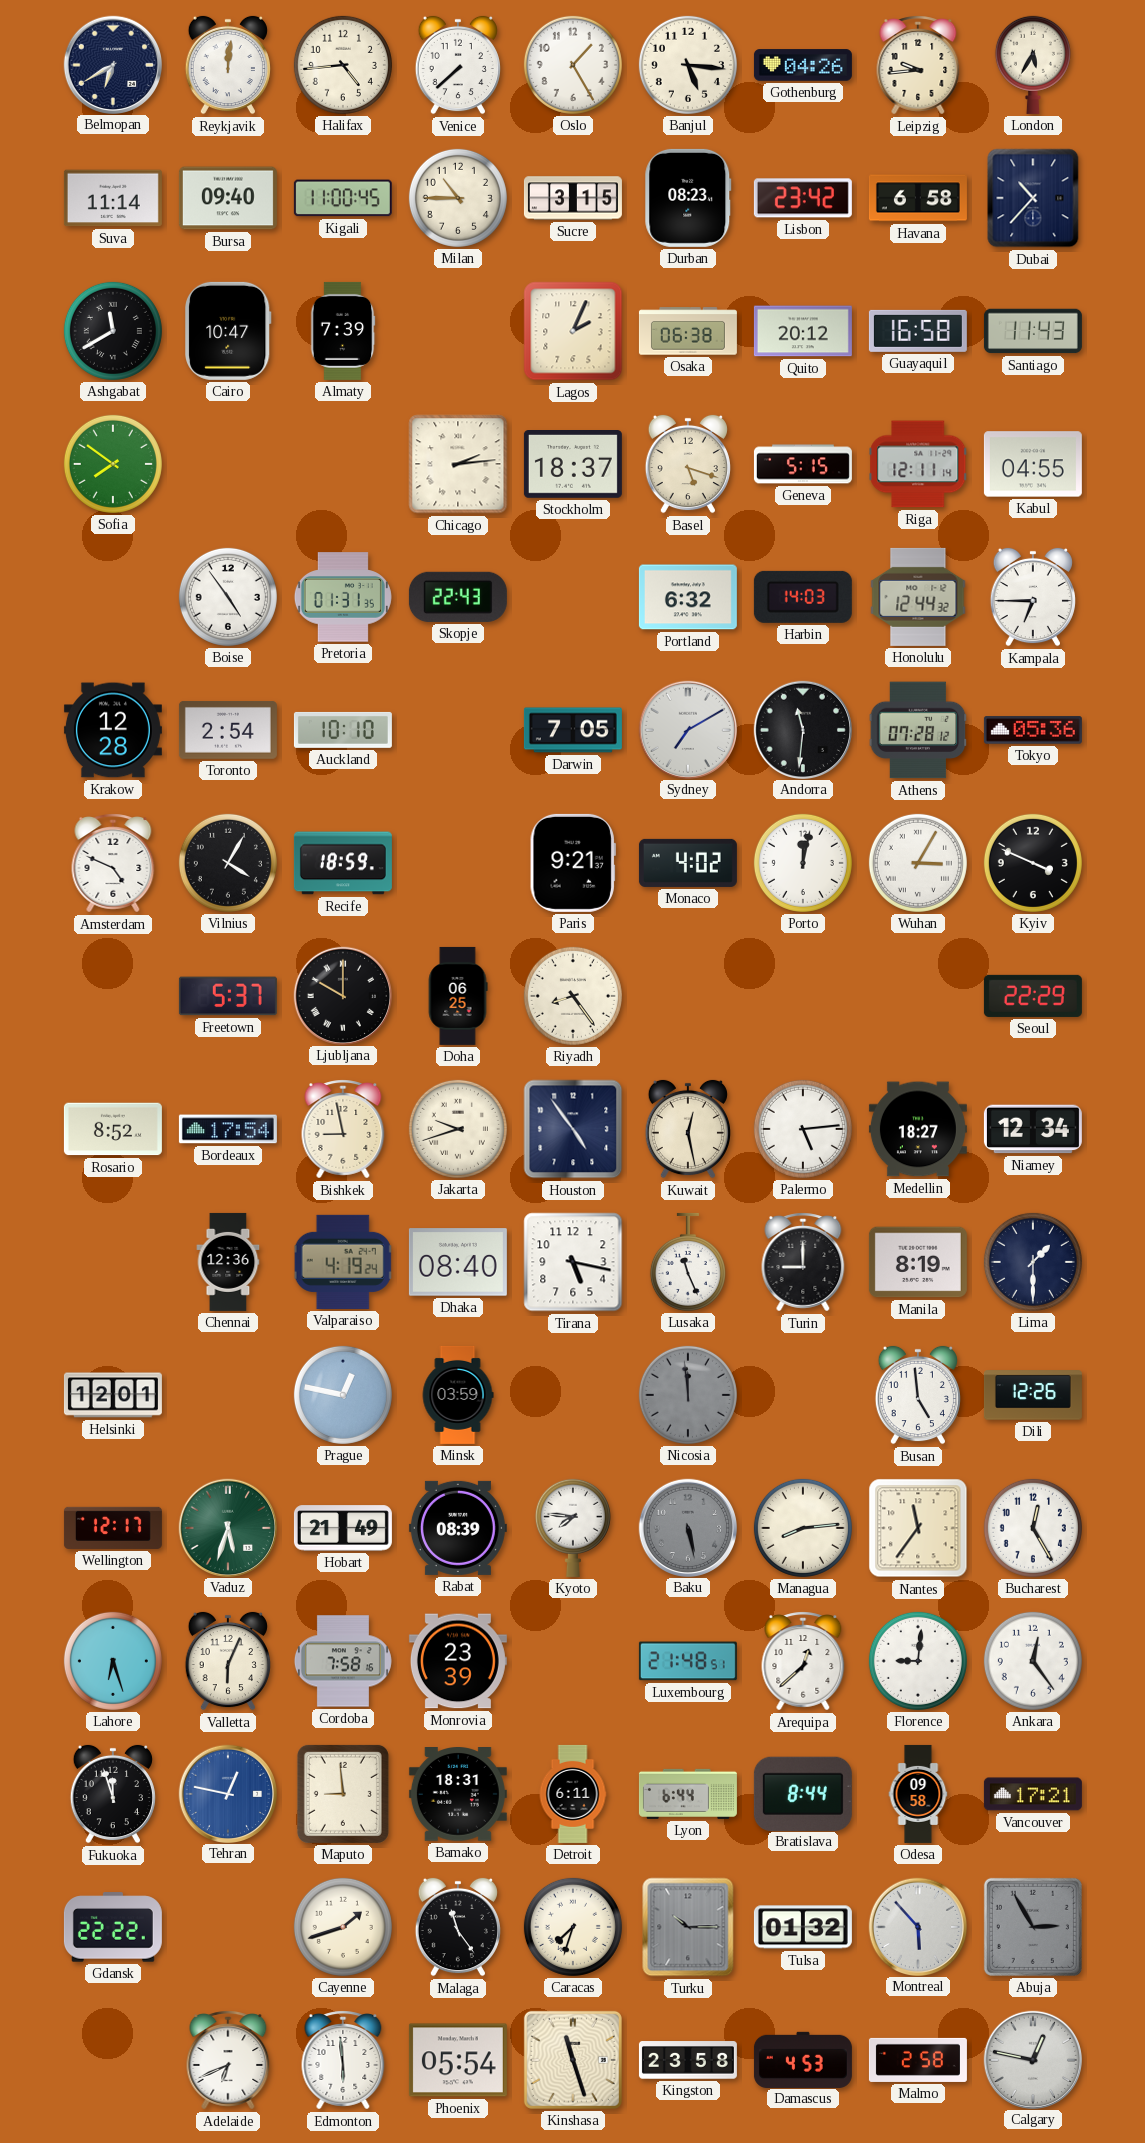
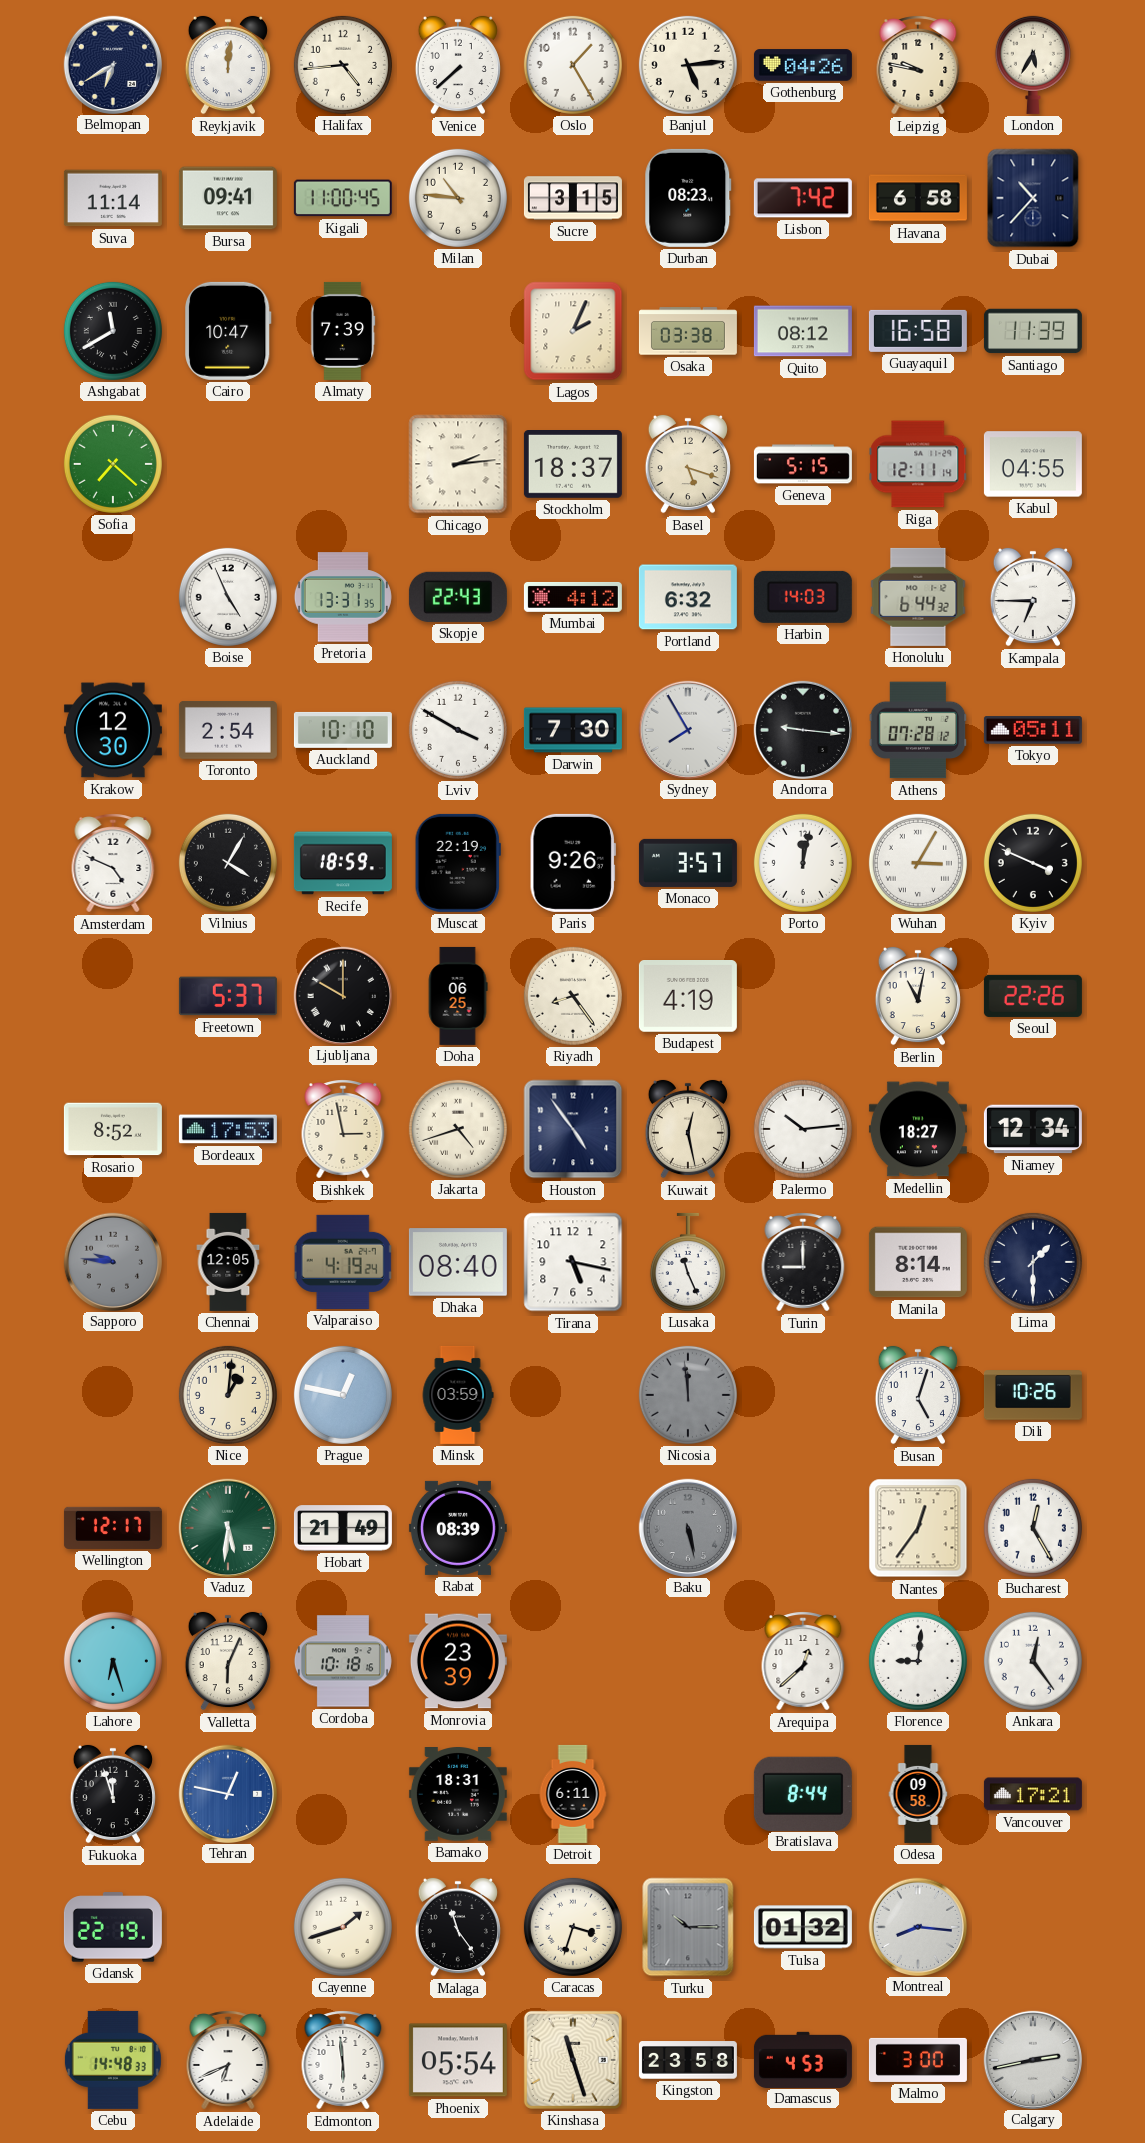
Banjul: 5:16 -> 5:14
Leipzig: 9:44 -> 9:47
Bursa: 09:40 -> 09:41
Milan: 10:45 -> 10:46
Lisbon: 23:42 -> 7:42
Osaka: 06:38 -> 03:38
Quito: 20:12 -> 08:12
Santiago: 11:43 -> 11:39
Sofia: 7:51 -> 7:22
Boise: 4:54 -> 4:56
Pretoria: 01:31 -> 13:31
Mumbai: none -> 4:12
Honolulu: 12:44 -> 6:44
Krakow: 12:28 -> 12:30
Lviv: none -> 3:50
Darwin: 7:05 -> 7:30
Sydney: 7:10 -> 7:55
Andorra: 11:31 -> 9:16
Tokyo: 05:36 -> 05:11
Muscat: none -> 22:19
Paris: 9:21 -> 9:26
Monaco: 4:02 -> 3:57
Budapest: none -> 4:19
Berlin: none -> 11:02
Seoul: 22:29 -> 22:26
Bordeaux: 17:54 -> 17:53
Bishkek: 8:58 -> 2:58
Jakarta: 9:42 -> 4:42
Palermo: 5:14 -> 10:14
Sapporo: none -> 9:46
Chennai: 12:36 -> 12:05
Manila: 8:19 -> 8:14
Helsinki: 12:01 -> none
Nice: none -> 1:01
Busan: 4:59 -> 5:03
Dili: 12:26 -> 10:26
Vaduz: 5:33 -> 5:31
Kyoto: 7:46 -> none
Managua: 8:14 -> none
Nantes: 11:36 -> 12:36
Cordoba: 7:58 -> 10:18
Luxembourg: 21:48 -> none
Maputo: 8:59 -> none
Lyon: 6:44 -> none
Gdansk: 22:22 -> 22:19
Caracas: 7:33 -> 3:33
Montreal: 5:53 -> 8:16
Abuja: 2:55 -> none
Cebu: none -> 14:48
Malmo: 2:58 -> 3:00
Calgary: 12:47 -> 2:43
